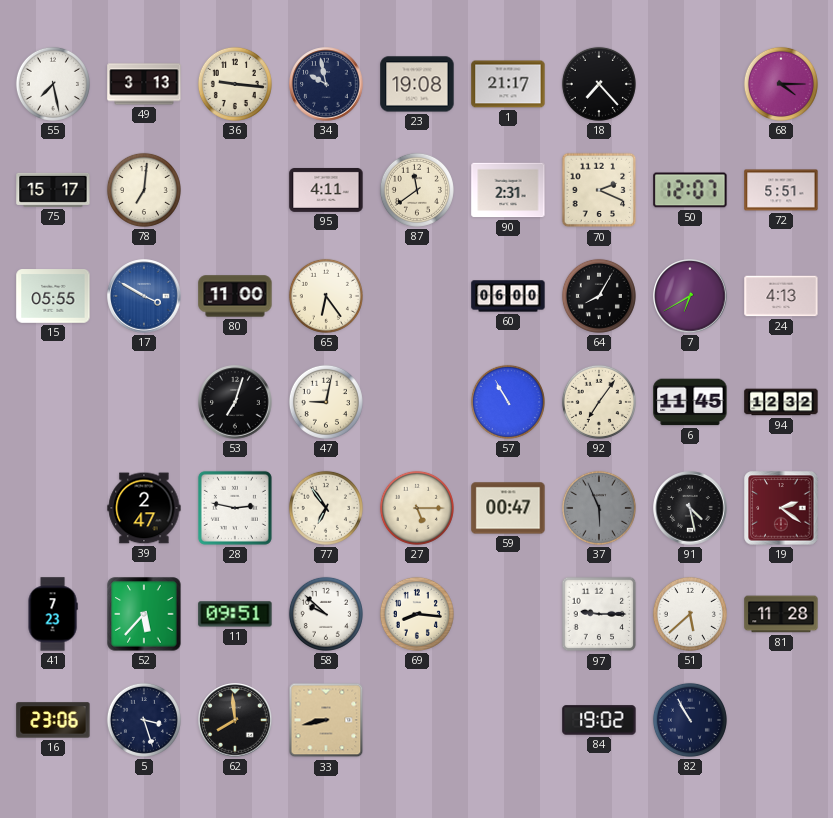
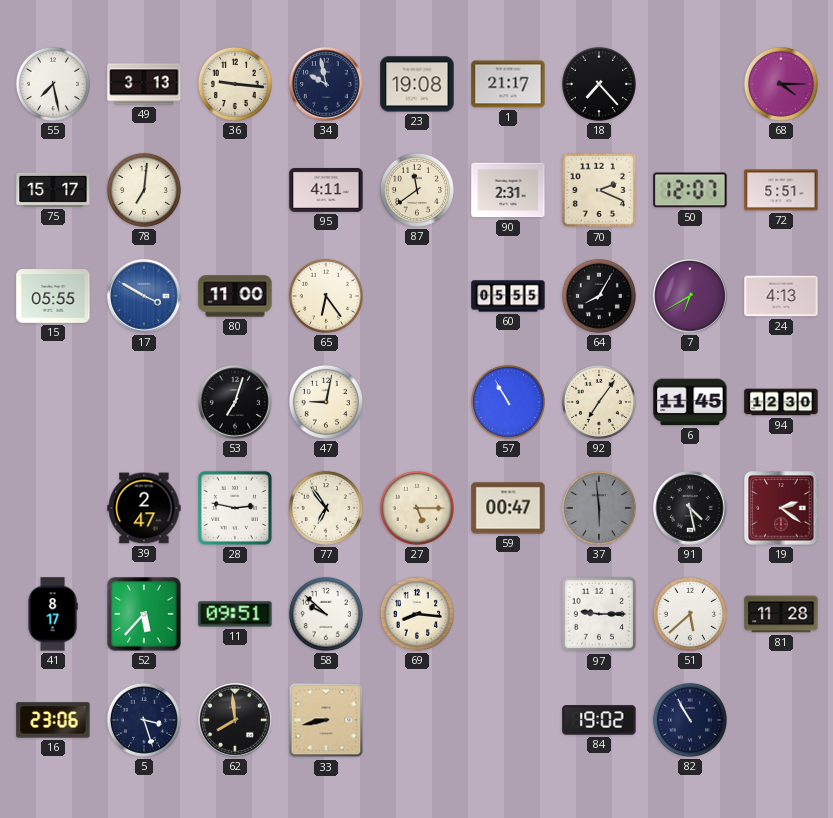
60: 06:00 -> 05:55
94: 12:32 -> 12:30
37: 5:56 -> 5:59
41: 7:23 -> 8:17
